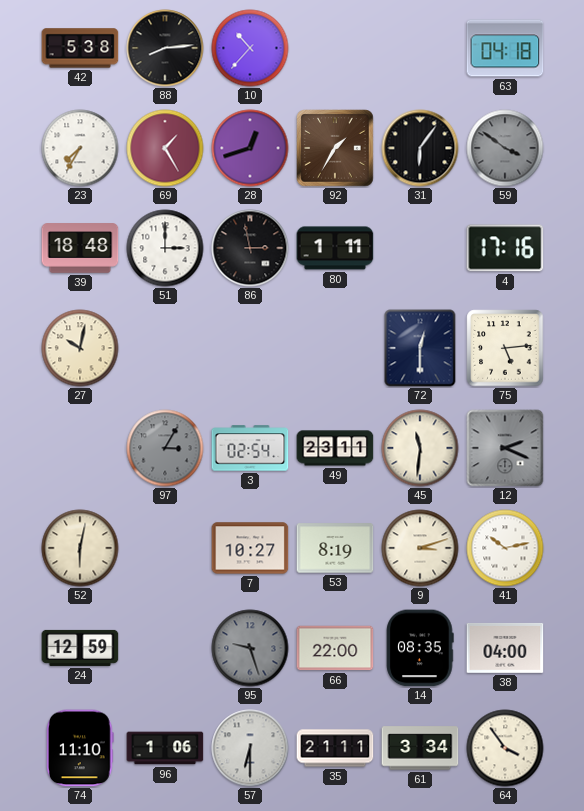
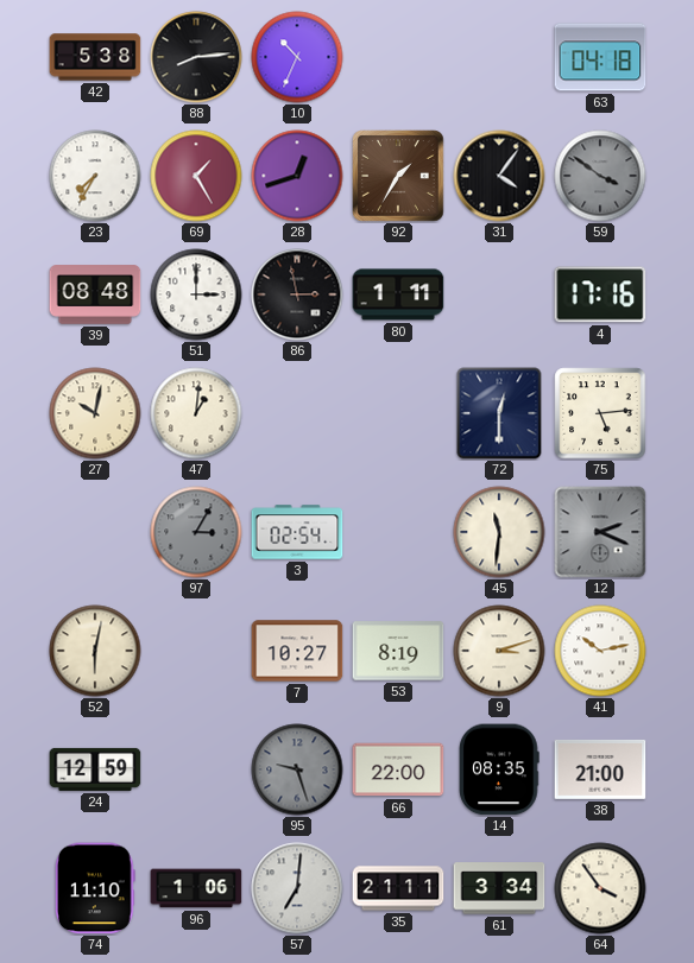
10: 10:37 -> 10:34
31: 6:06 -> 4:06
39: 18:48 -> 08:48
47: none -> 1:01
49: 23:11 -> none
38: 04:00 -> 21:00
57: 6:30 -> 7:01
